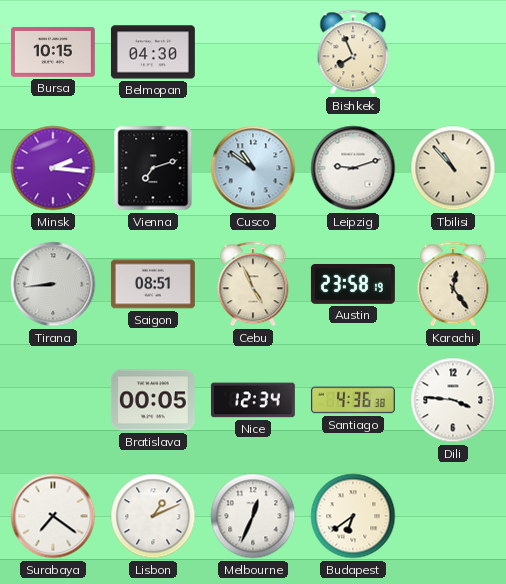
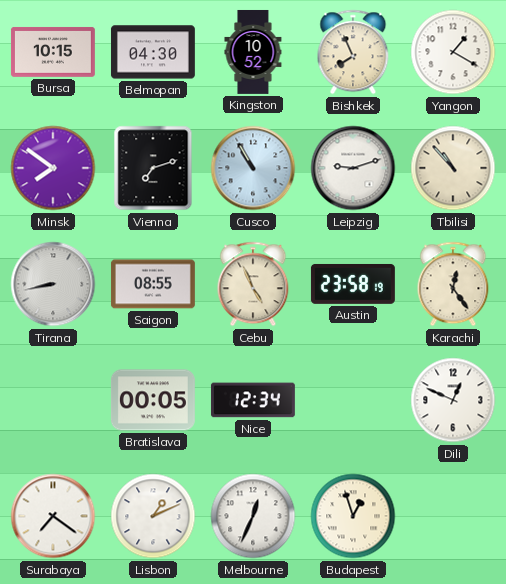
Kingston: none -> 10:52
Yangon: none -> 1:20
Minsk: 2:16 -> 7:51
Cusco: 10:51 -> 10:55
Tirana: 8:44 -> 8:43
Saigon: 08:51 -> 08:55
Santiago: 4:36 -> none
Dili: 3:46 -> 12:49
Budapest: 6:39 -> 12:57
